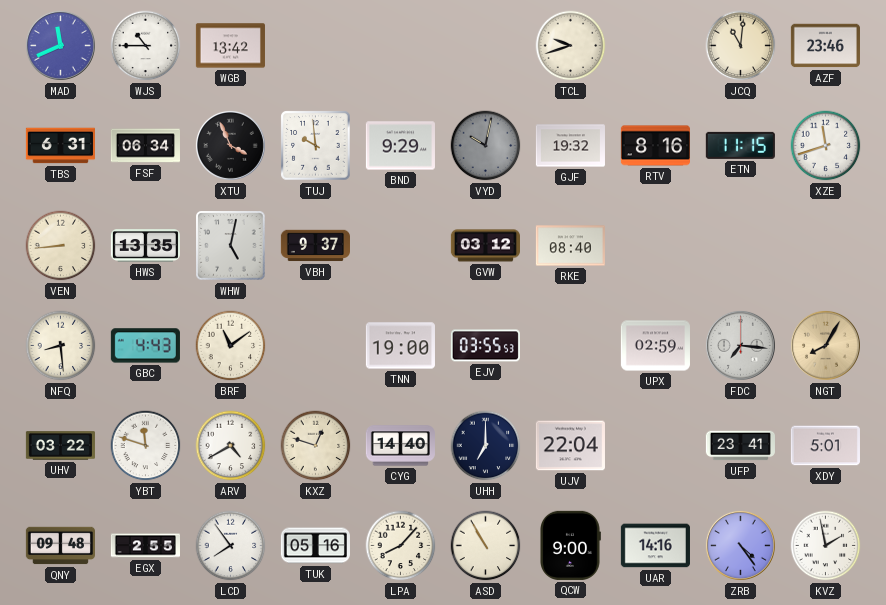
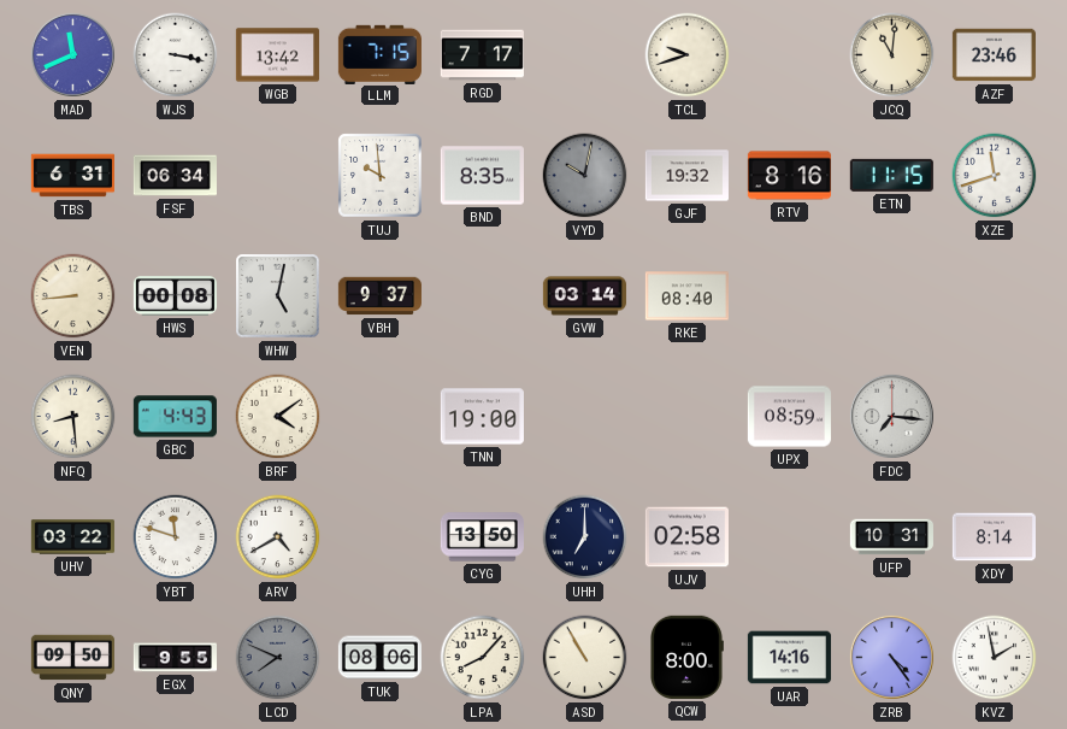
WJS: 10:45 -> 3:17
LLM: none -> 7:15
RGD: none -> 7:17
XTU: 3:56 -> none
BND: 9:29 -> 8:35
HWS: 13:35 -> 00:08
GVW: 03:12 -> 03:14
BRF: 11:09 -> 4:09
EJV: 03:55 -> none
UPX: 02:59 -> 08:59
NGT: 8:05 -> none
KXZ: 12:48 -> none
CYG: 14:40 -> 13:50
UJV: 22:04 -> 02:58
UFP: 23:41 -> 10:31
XDY: 5:01 -> 8:14
QNY: 09:48 -> 09:50
EGX: 2:55 -> 9:55
LCD: 7:54 -> 7:49
LCD dial: white -> grey
TUK: 05:16 -> 08:06
QCW: 9:00 -> 8:00
